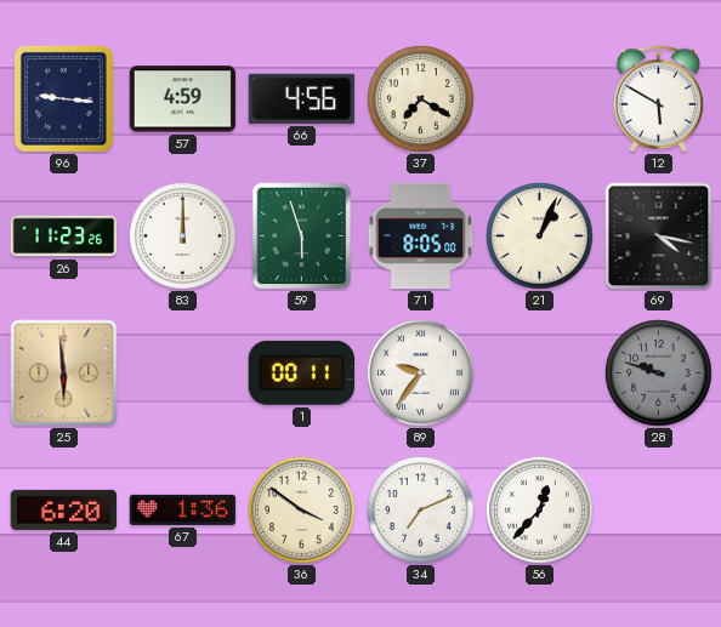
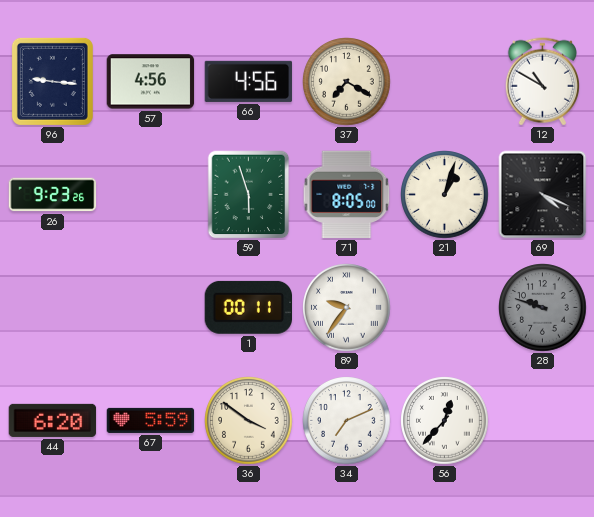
57: 4:59 -> 4:56
12: 5:50 -> 10:50
26: 11:23 -> 9:23
83: 12:00 -> none
21: 1:04 -> 1:03
69: 4:17 -> 4:19
25: 5:59 -> none
67: 1:36 -> 5:59
